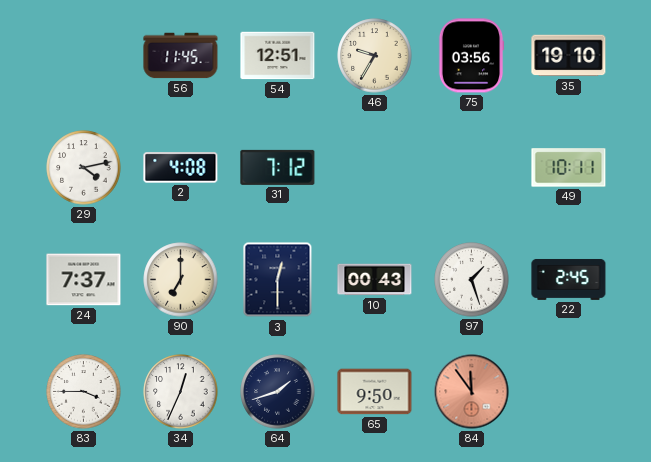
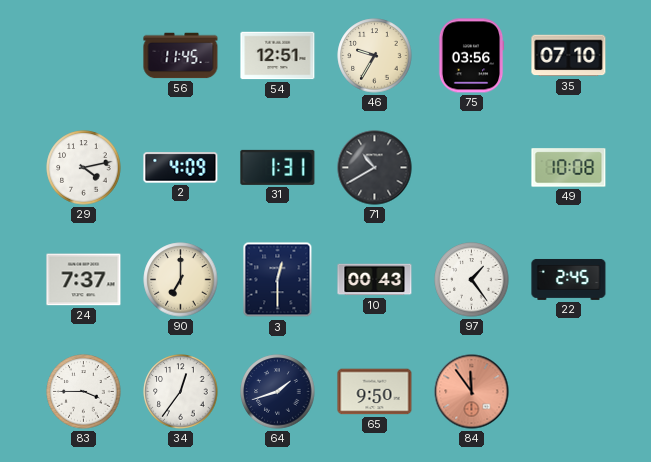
35: 19:10 -> 07:10
2: 4:08 -> 4:09
31: 7:12 -> 1:31
71: none -> 10:40
49: 10:11 -> 10:08
97: 1:27 -> 1:24
34: 12:34 -> 12:36
